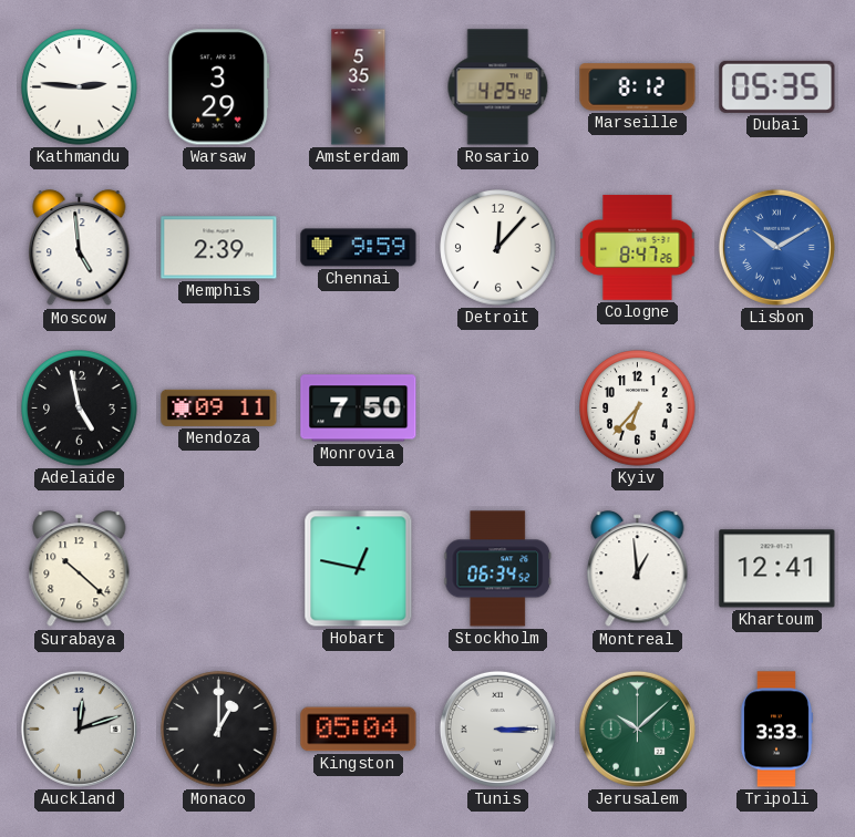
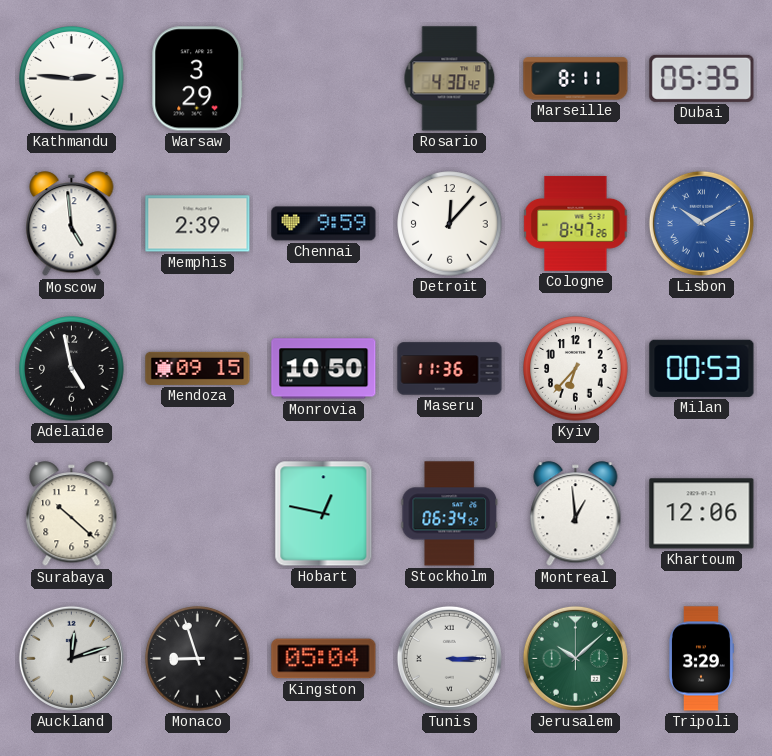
Amsterdam: 5:35 -> none
Rosario: 4:25 -> 4:30
Marseille: 8:12 -> 8:11
Mendoza: 09:11 -> 09:15
Monrovia: 7:50 -> 10:50
Maseru: none -> 11:36
Milan: none -> 00:53
Khartoum: 12:41 -> 12:06
Monaco: 1:00 -> 8:57
Tripoli: 3:33 -> 3:29
